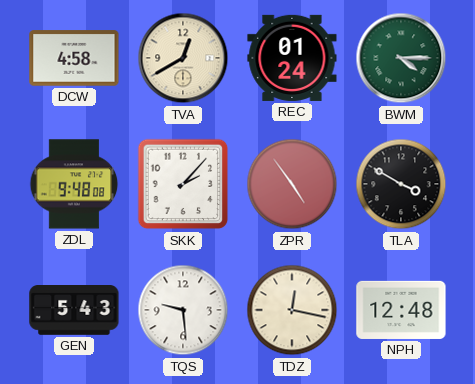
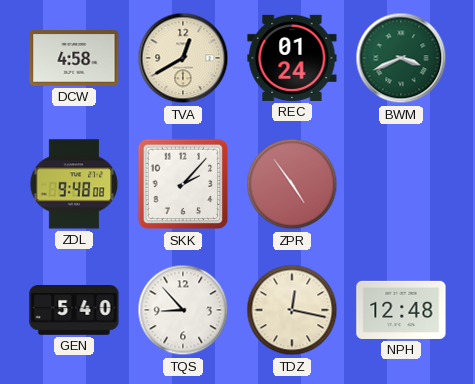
BWM: 4:15 -> 3:41
TLA: 3:50 -> none
GEN: 5:43 -> 5:40
TQS: 9:29 -> 8:53
